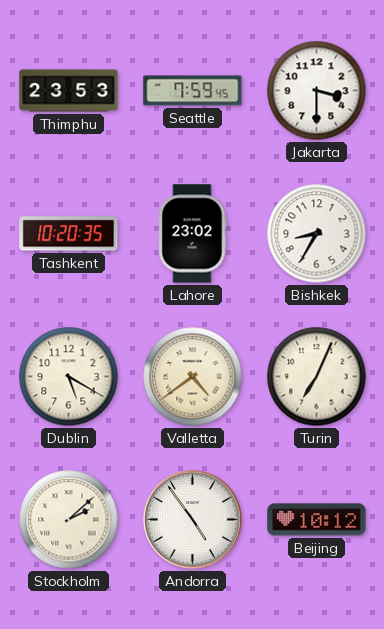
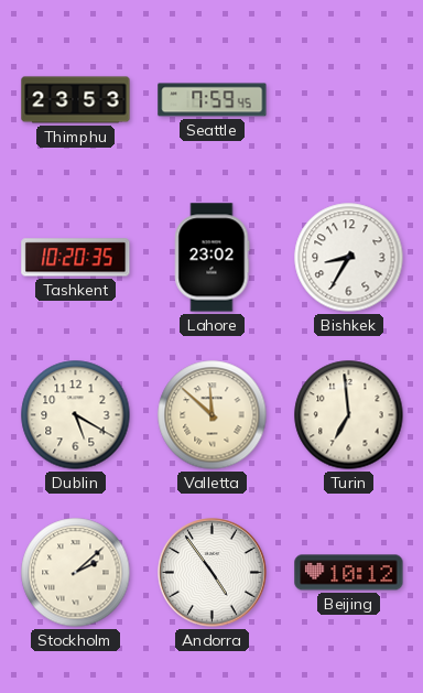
Jakarta: 3:30 -> none
Valletta: 4:39 -> 11:52
Turin: 7:04 -> 6:59
